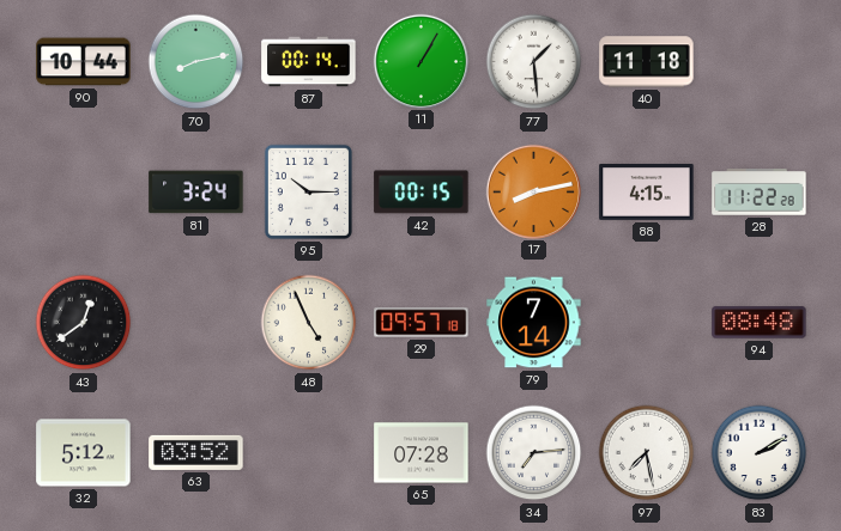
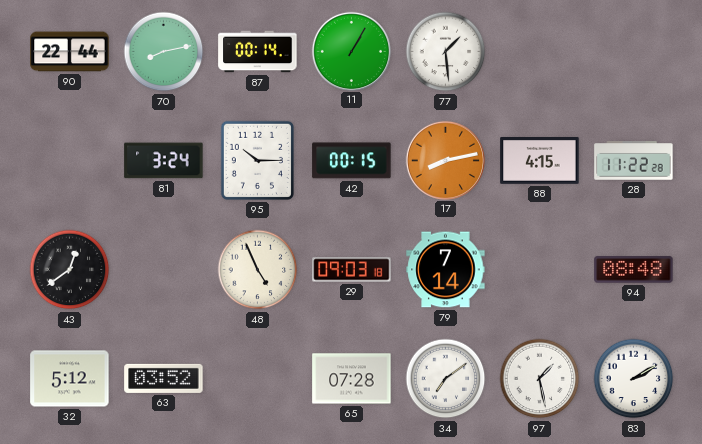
90: 10:44 -> 22:44
40: 11:18 -> none
29: 09:57 -> 09:03
34: 7:14 -> 7:09
97: 7:28 -> 1:28
